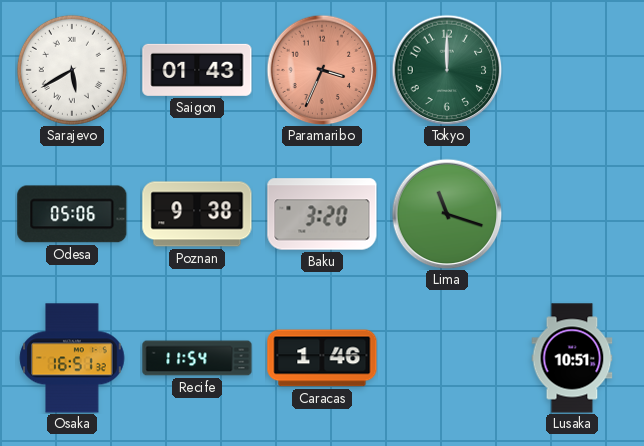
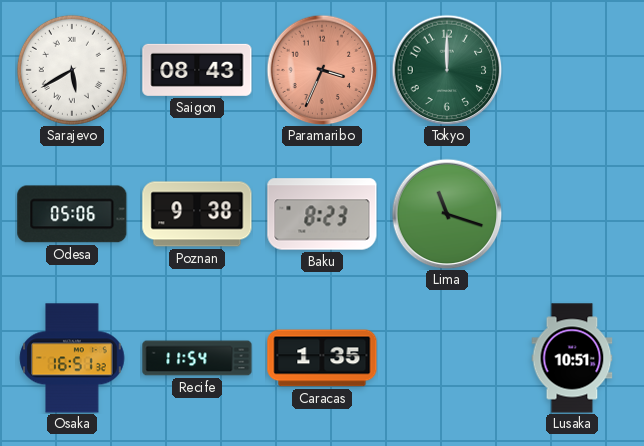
Saigon: 01:43 -> 08:43
Baku: 3:20 -> 8:23
Caracas: 1:46 -> 1:35
